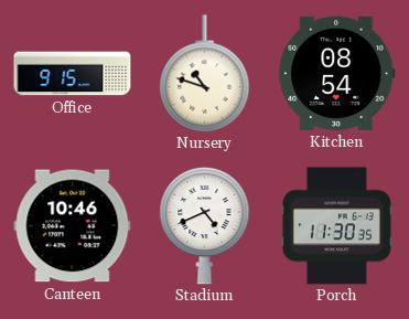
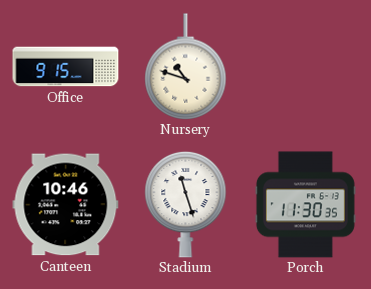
Kitchen: 08:54 -> none
Stadium: 4:41 -> 11:27
